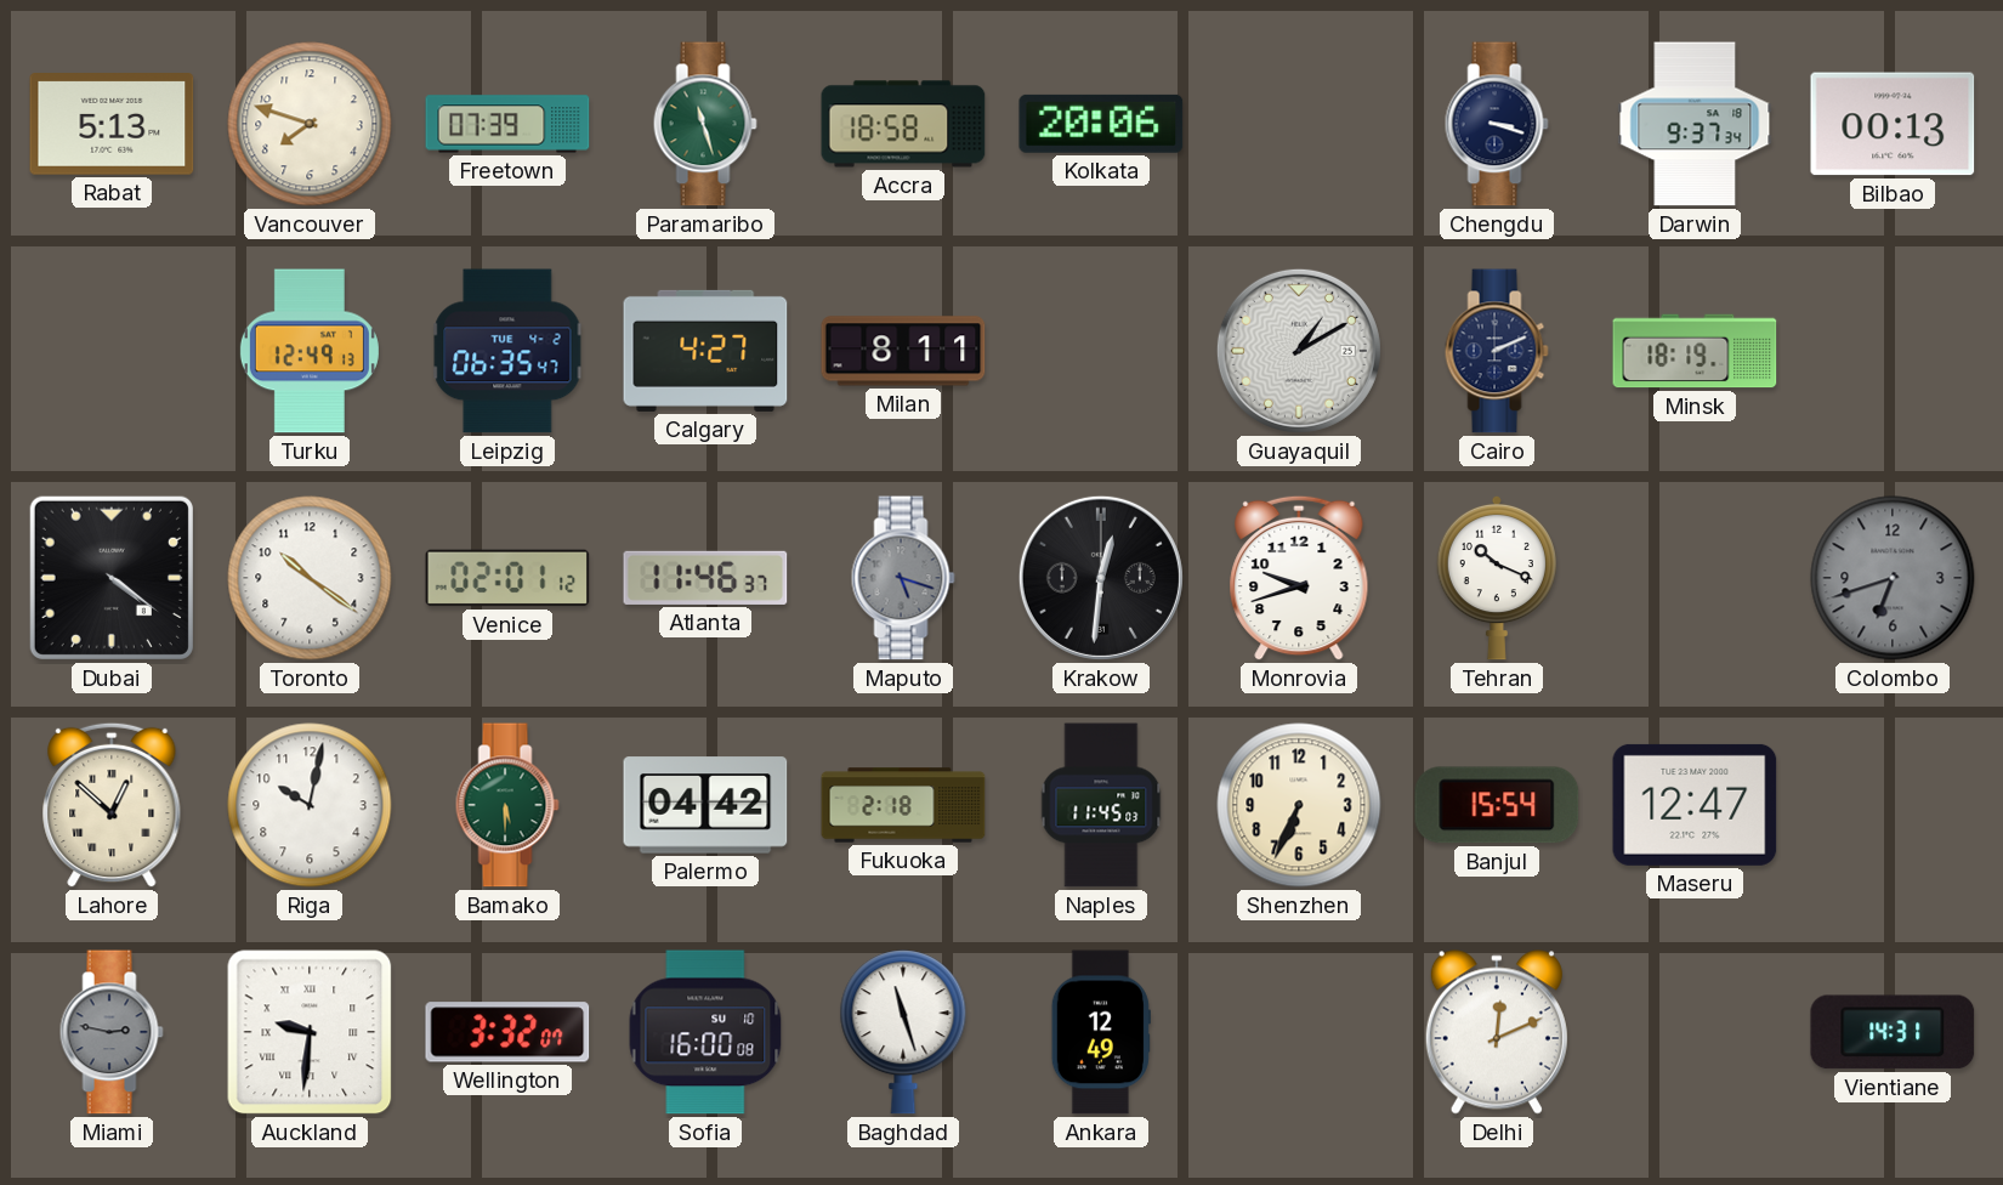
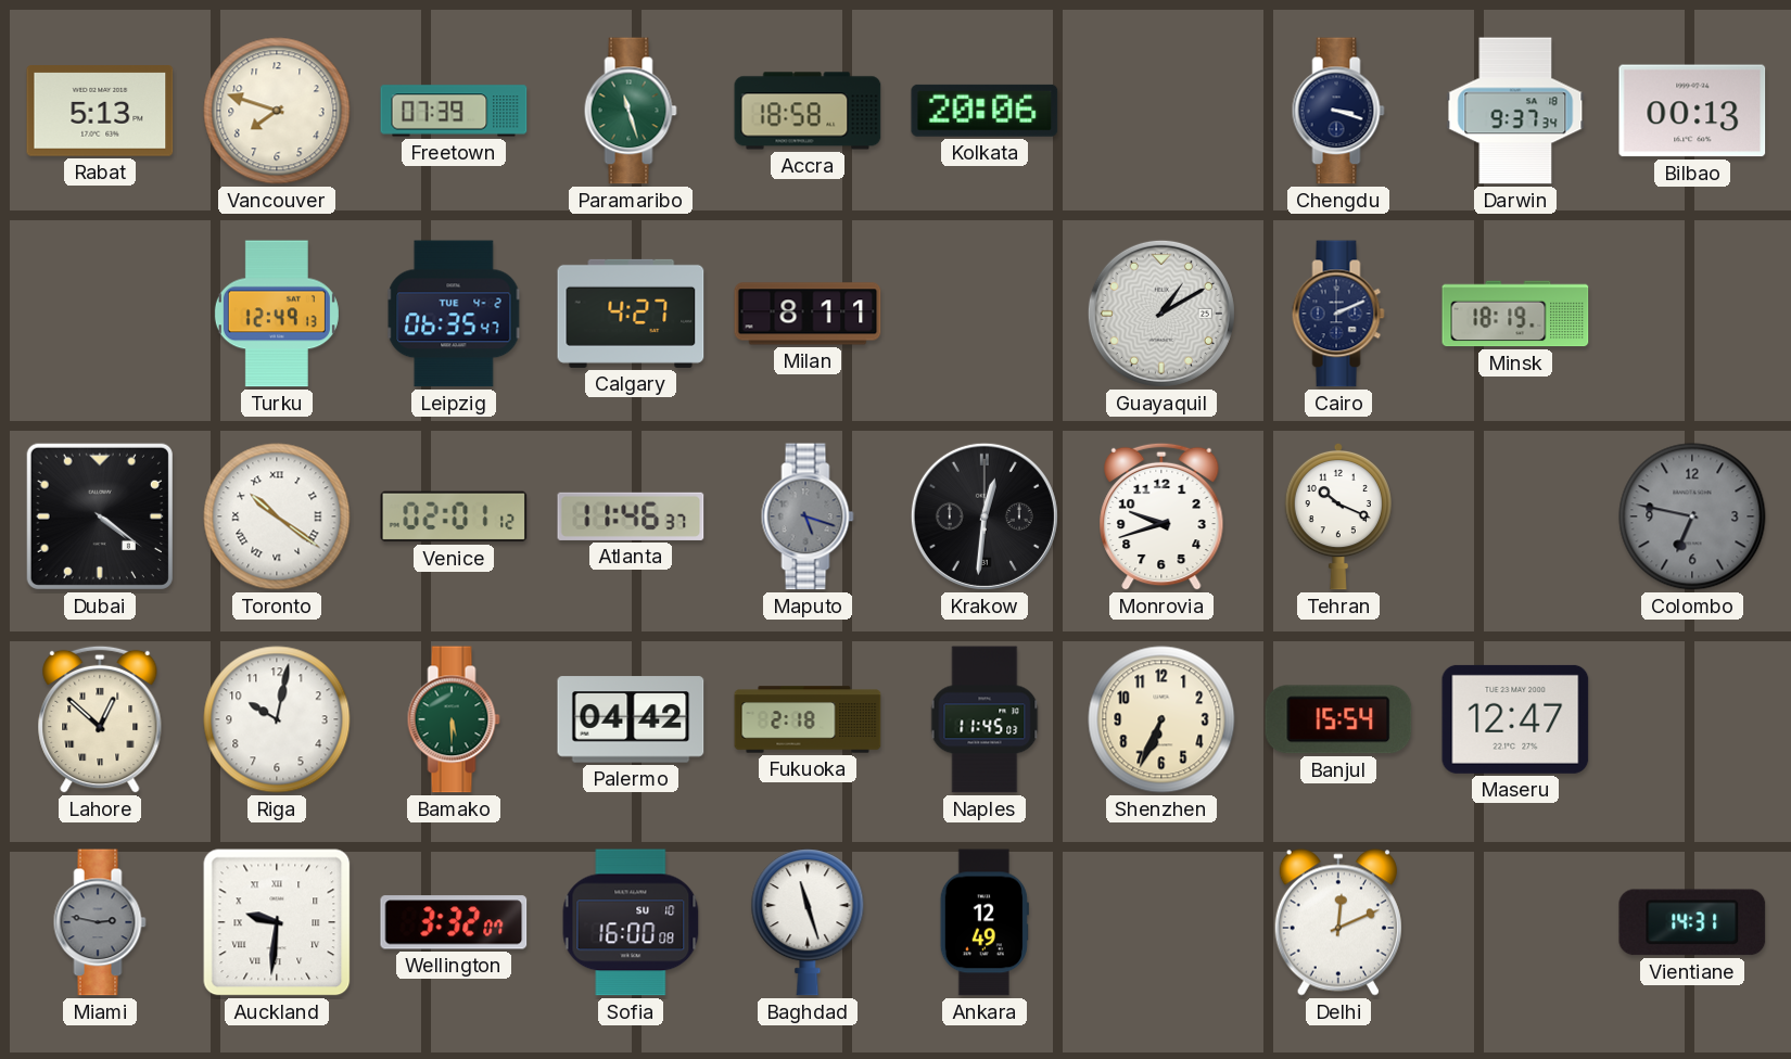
Toronto numerals: Arabic -> Roman
Colombo: 6:42 -> 6:47
